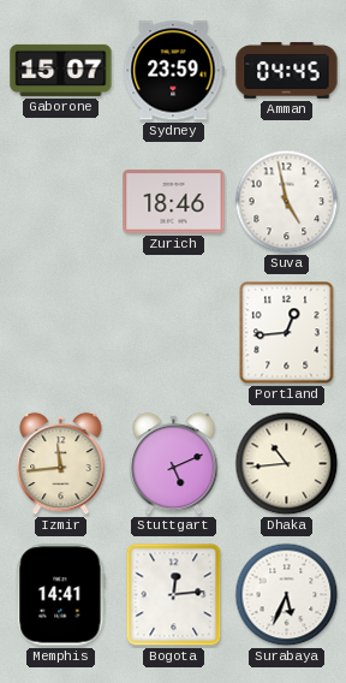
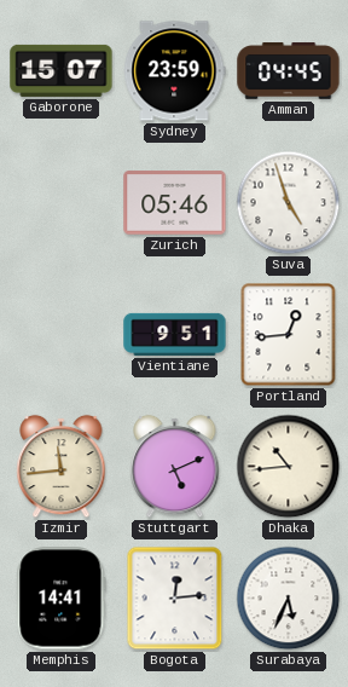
Zurich: 18:46 -> 05:46
Suva: 4:58 -> 4:57
Vientiane: none -> 9:51
